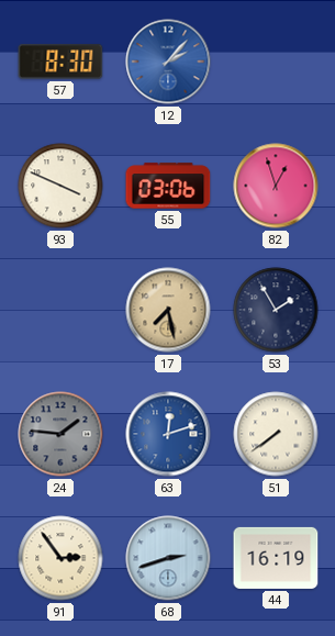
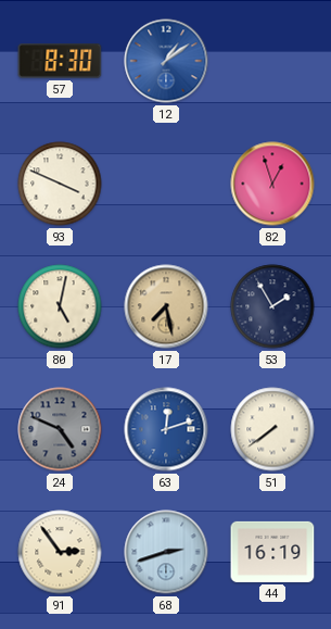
12: 2:07 -> 1:09
55: 03:06 -> none
80: none -> 5:02
24: 1:46 -> 4:49
